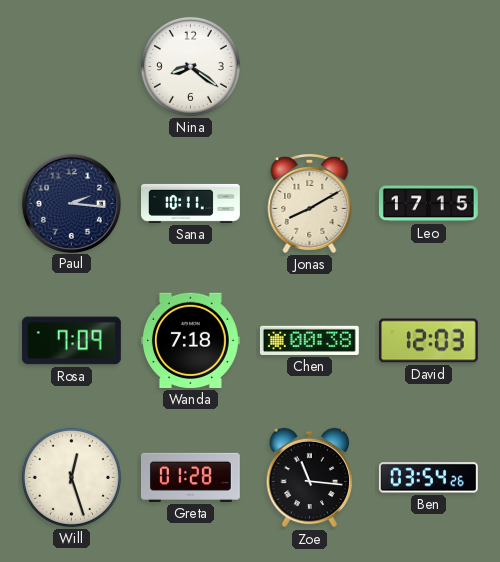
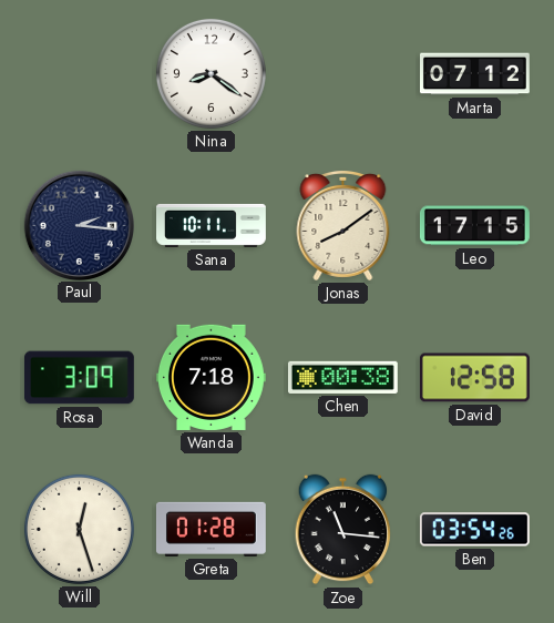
Marta: none -> 07:12
Jonas: 8:10 -> 8:09
Rosa: 7:09 -> 3:09
David: 12:03 -> 12:58
